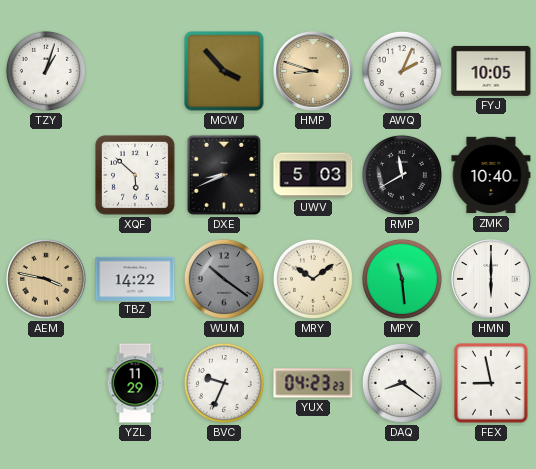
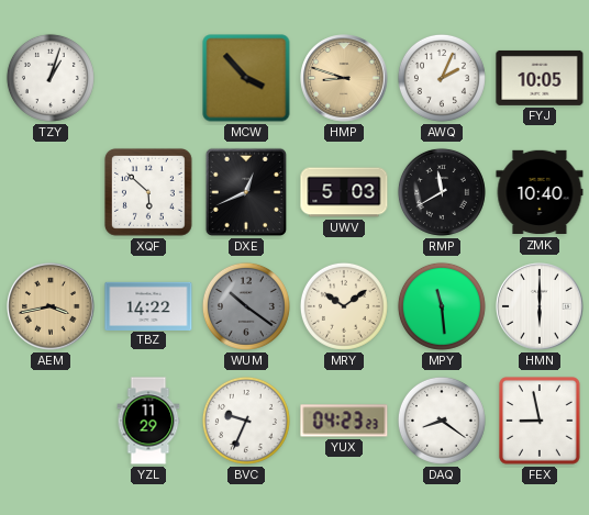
DXE: 8:41 -> 12:41
AEM: 3:47 -> 3:43
